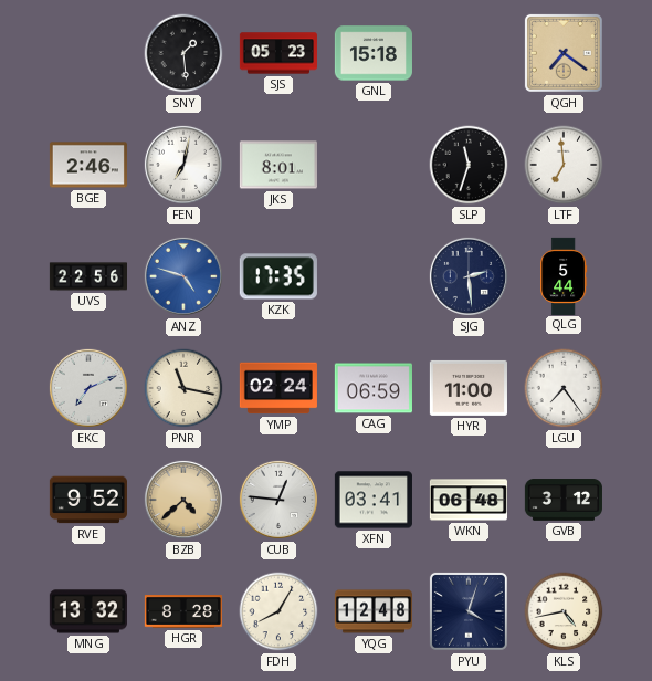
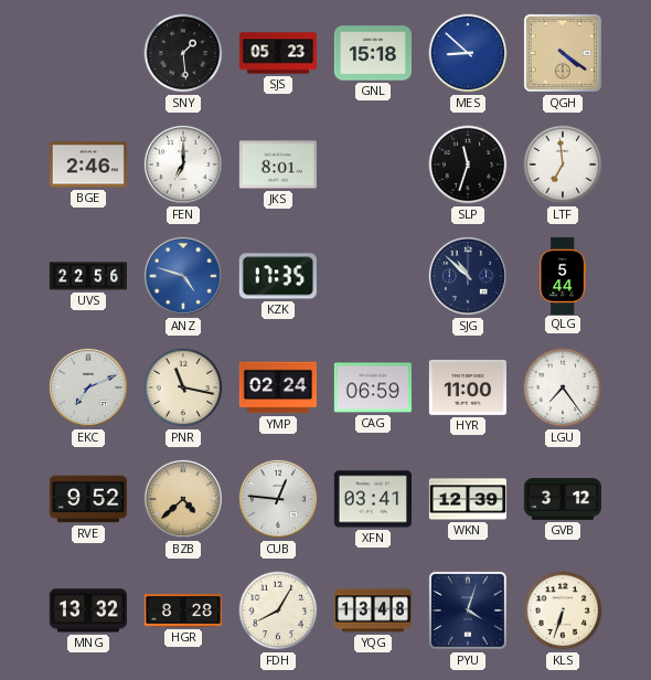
MES: none -> 8:52
QGH: 7:21 -> 4:21
FEN: 7:02 -> 7:00
SJG: 2:29 -> 10:52
WKN: 06:48 -> 12:39
YQG: 12:48 -> 13:48
KLS: 4:43 -> 6:33
